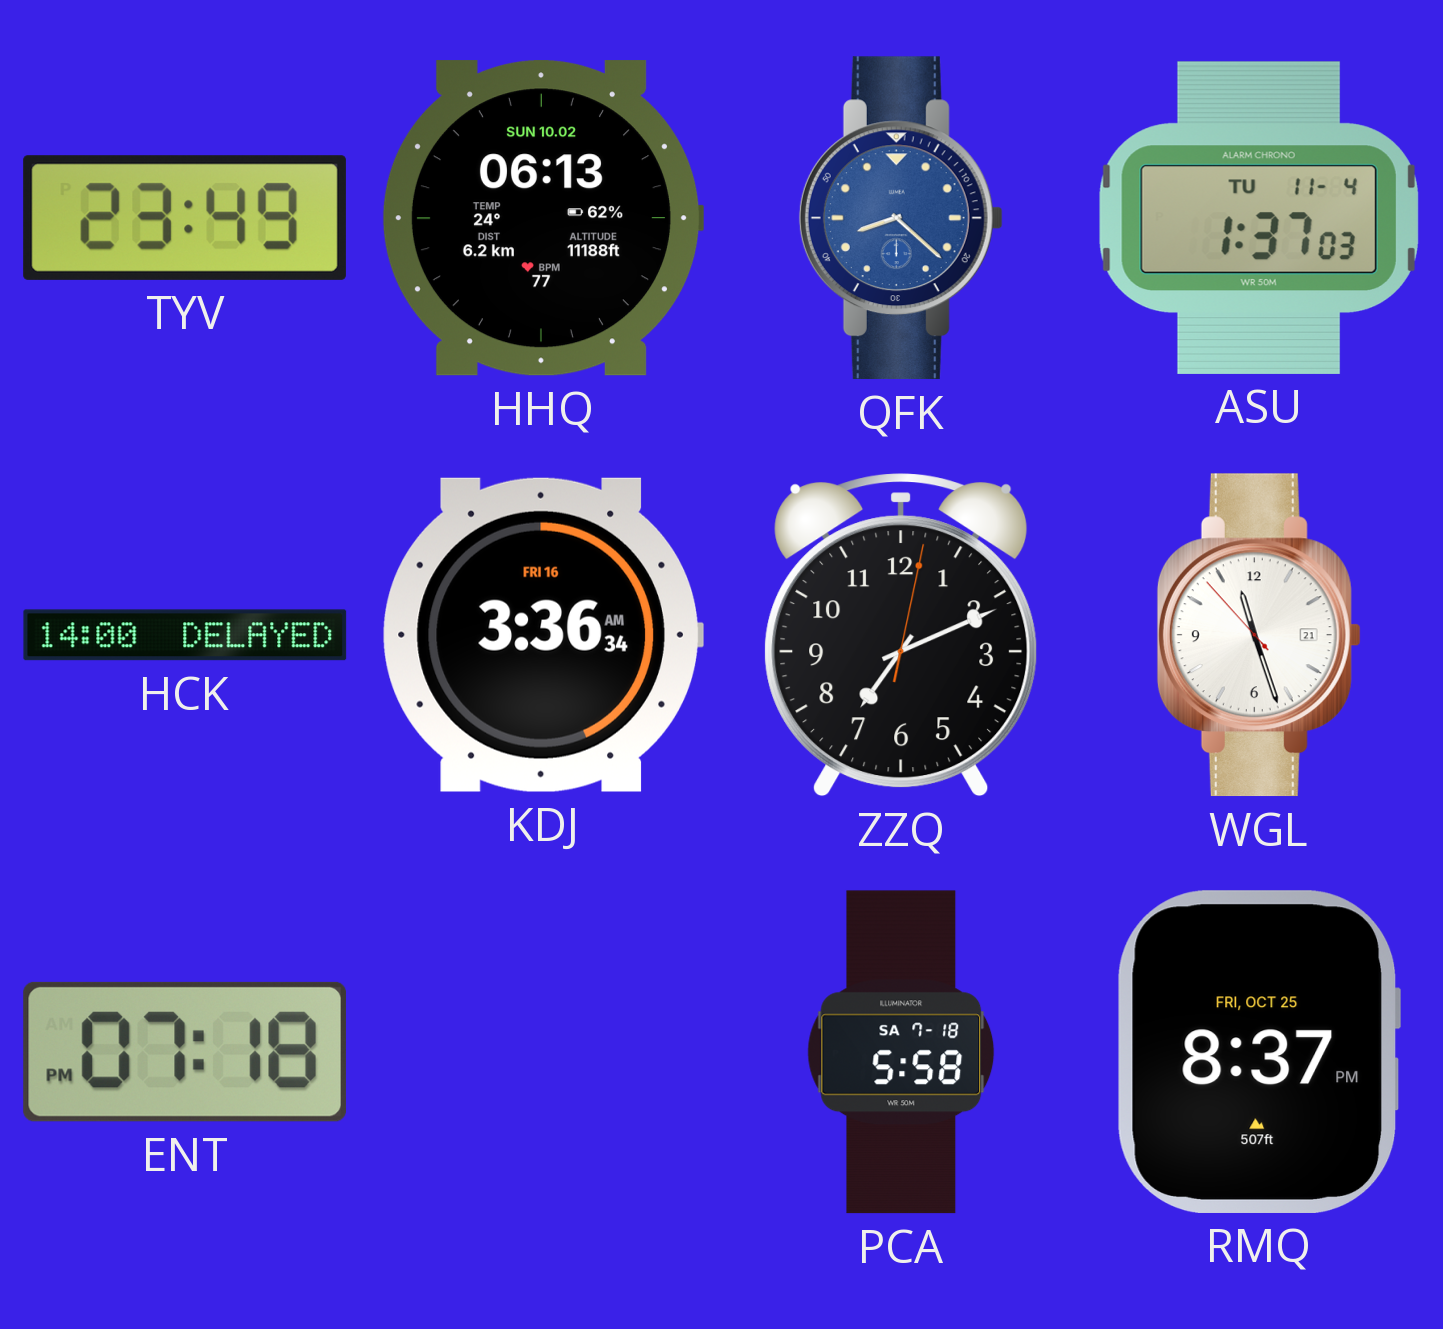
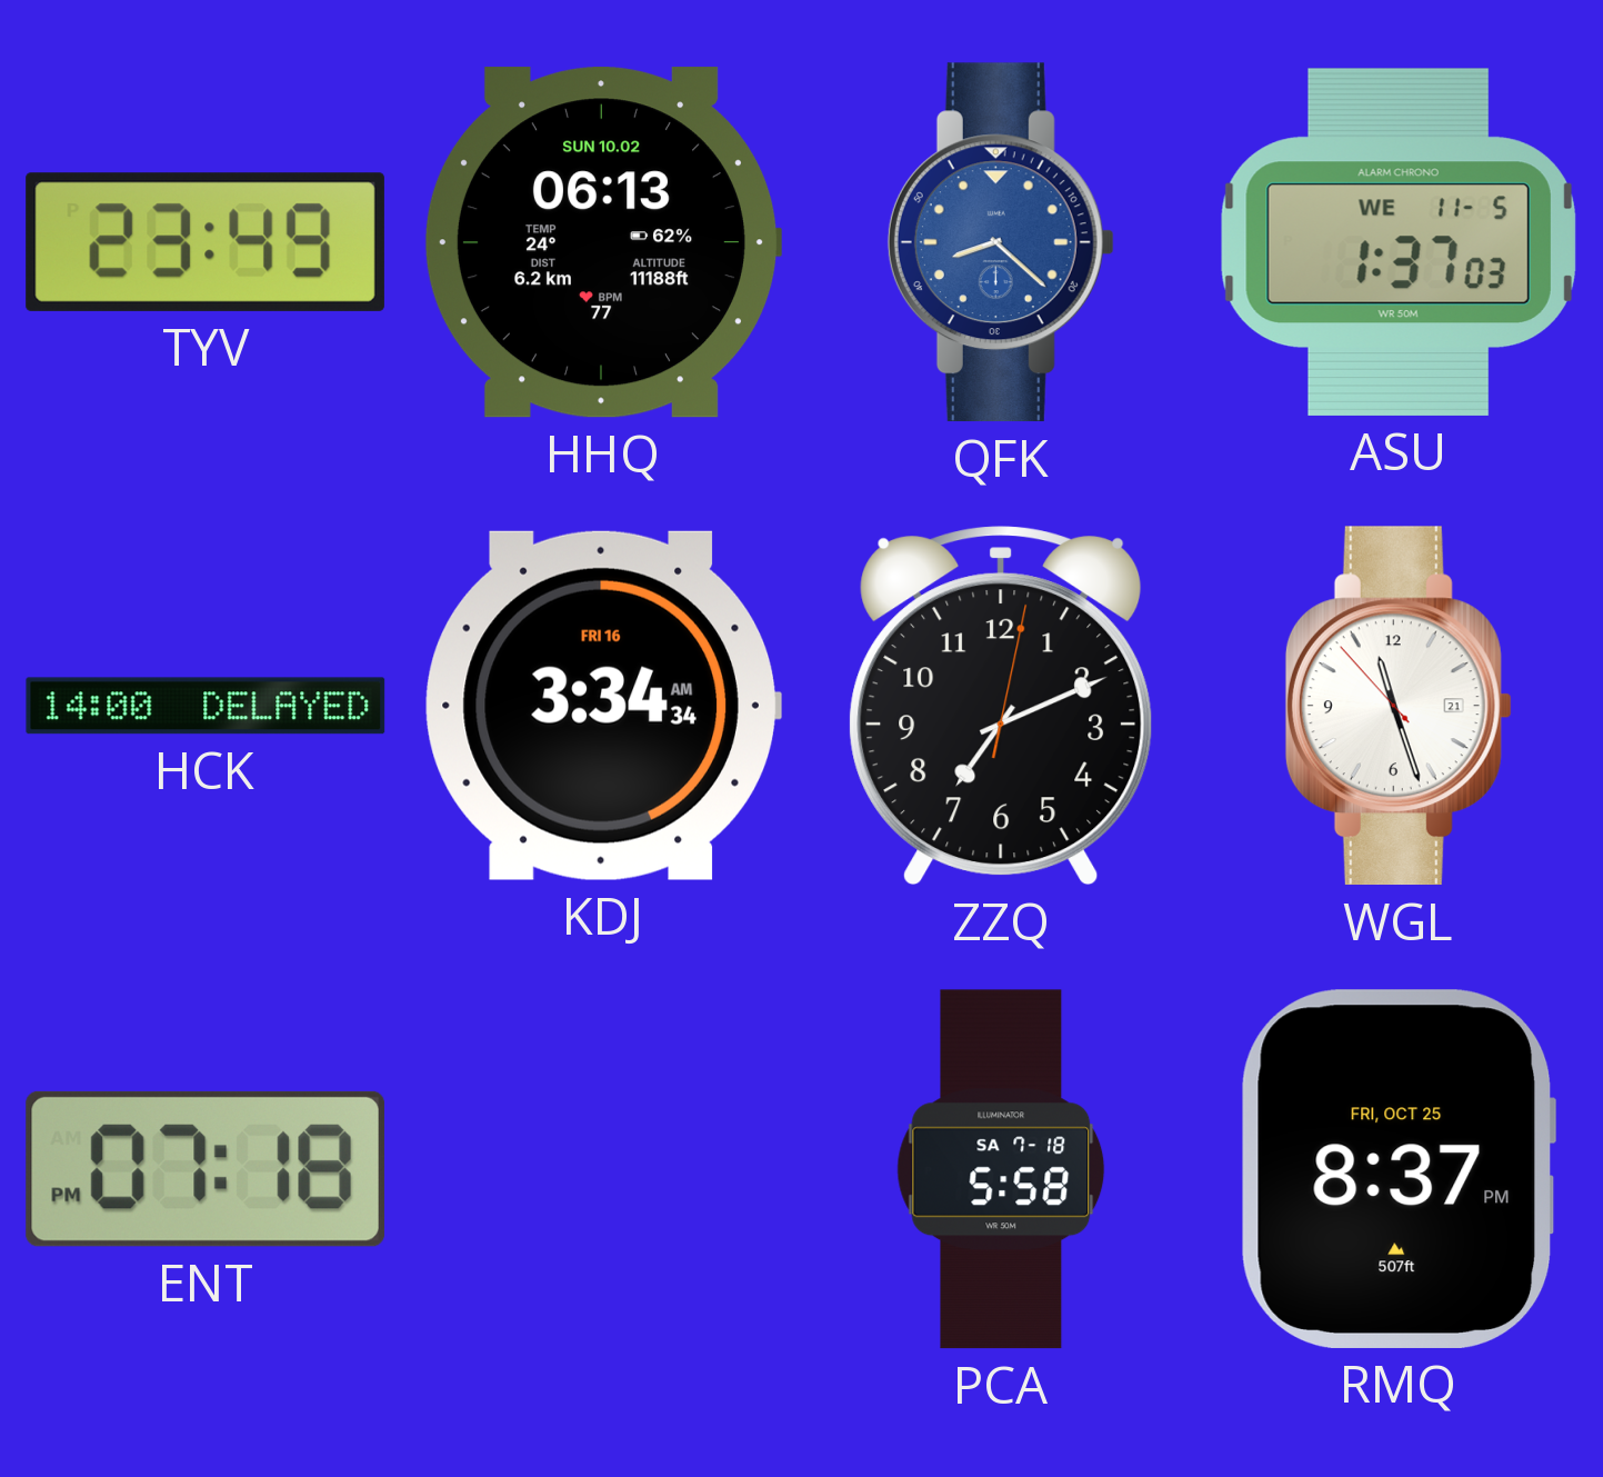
ASU date: TU 11-4 -> WE 11-5
KDJ: 3:36 -> 3:34
